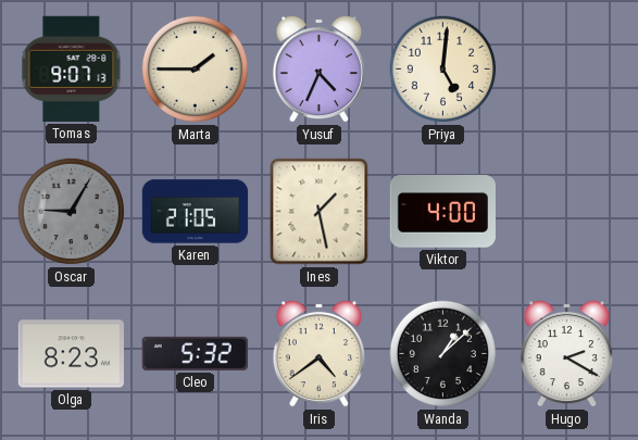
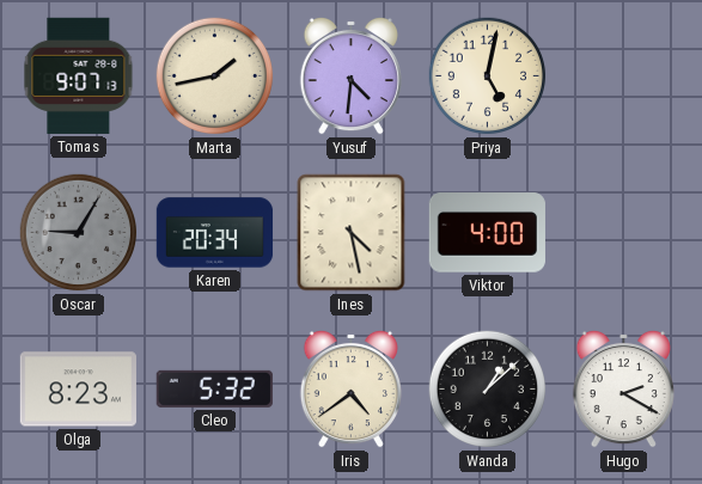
Marta: 1:45 -> 1:43
Yusuf: 4:34 -> 4:31
Priya: 5:01 -> 5:02
Karen: 21:05 -> 20:34
Ines: 1:28 -> 4:28
